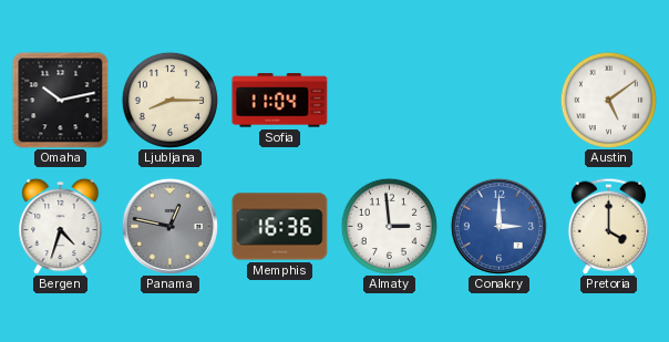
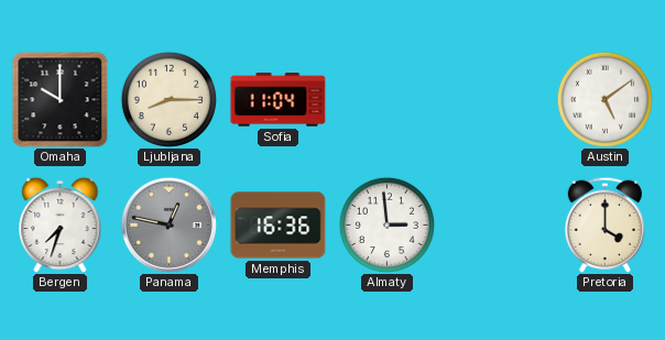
Omaha: 10:13 -> 10:00
Bergen: 4:33 -> 7:33
Conakry: 3:00 -> none
